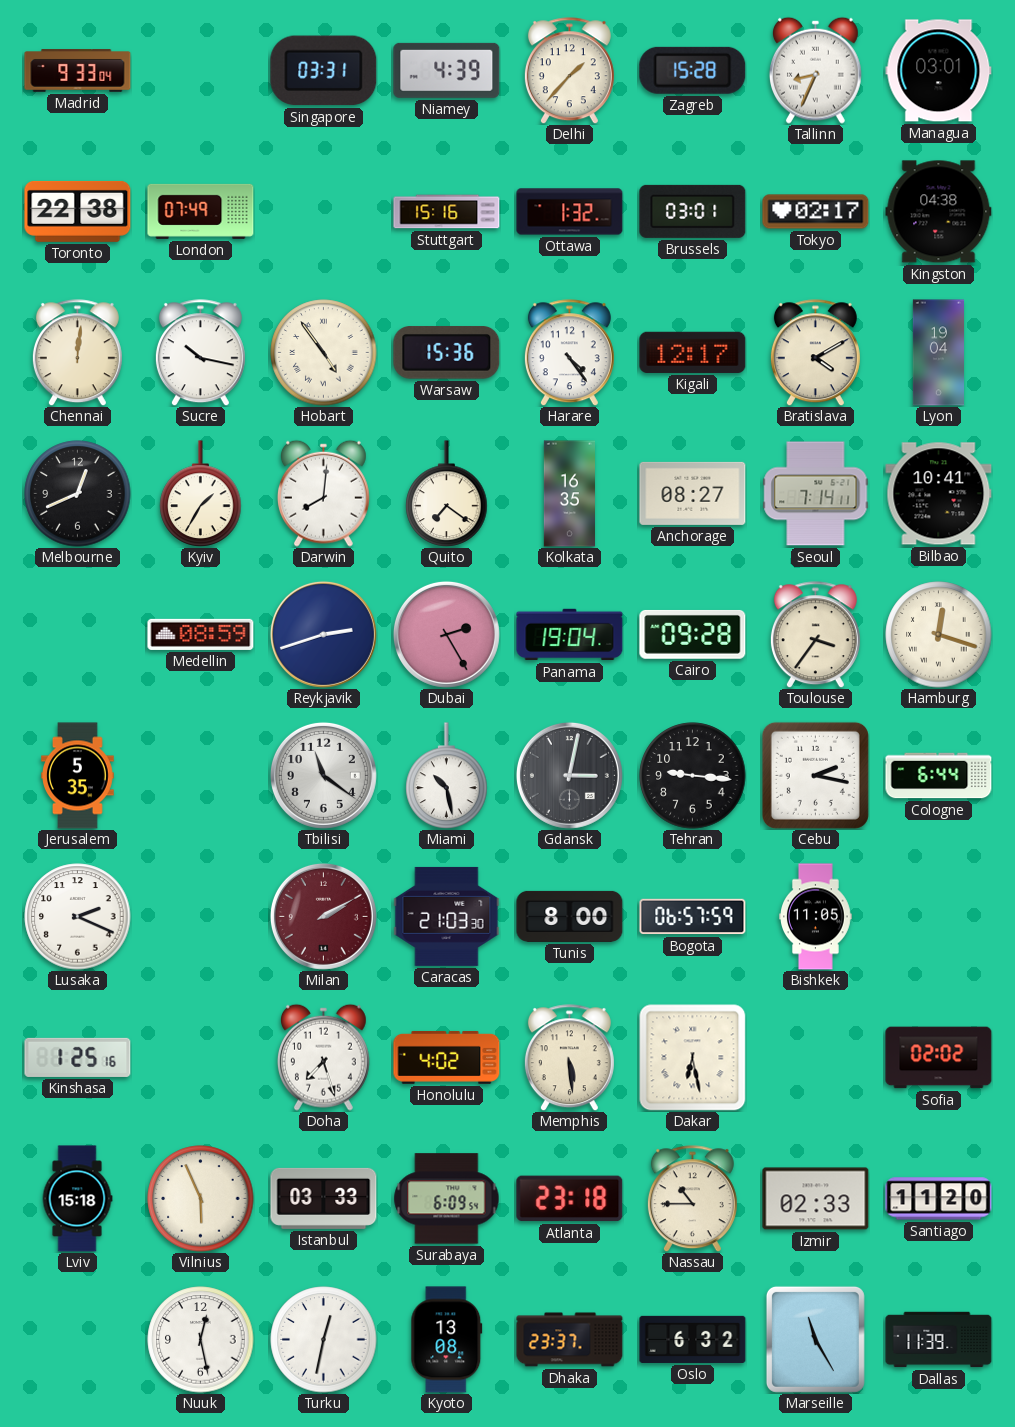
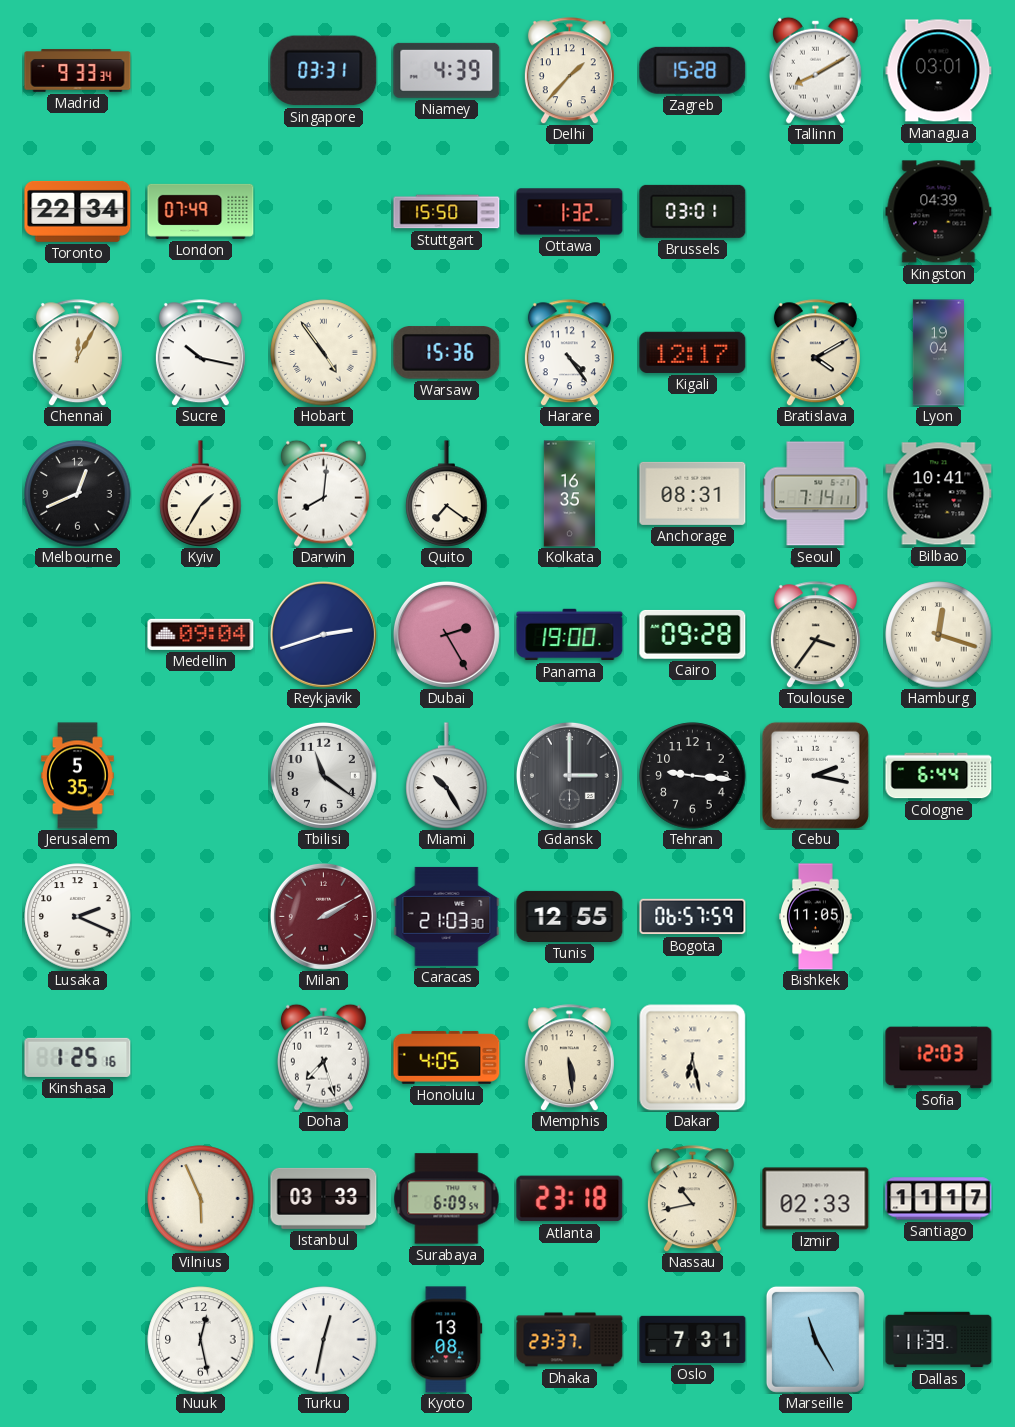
Madrid: 9:33:04 -> 9:33:34
Tallinn: 8:34 -> 8:10
Toronto: 22:38 -> 22:34
Stuttgart: 15:16 -> 15:50
Tokyo: 02:17 -> none
Kingston: 04:38 -> 04:39
Chennai: 12:01 -> 12:05
Anchorage: 08:27 -> 08:31
Medellin: 08:59 -> 09:04
Panama: 19:04 -> 19:00
Miami: 10:28 -> 10:25
Gdansk: 3:02 -> 3:00
Tunis: 8:00 -> 12:55
Honolulu: 4:02 -> 4:05
Sofia: 02:02 -> 12:03
Lviv: 15:18 -> none
Nassau: 10:45 -> 10:43
Santiago: 11:20 -> 11:17
Oslo: 6:32 -> 7:31
